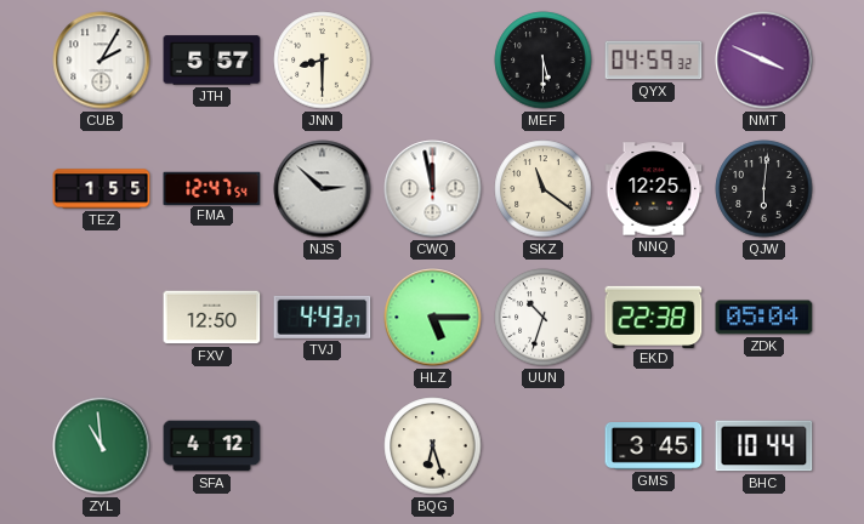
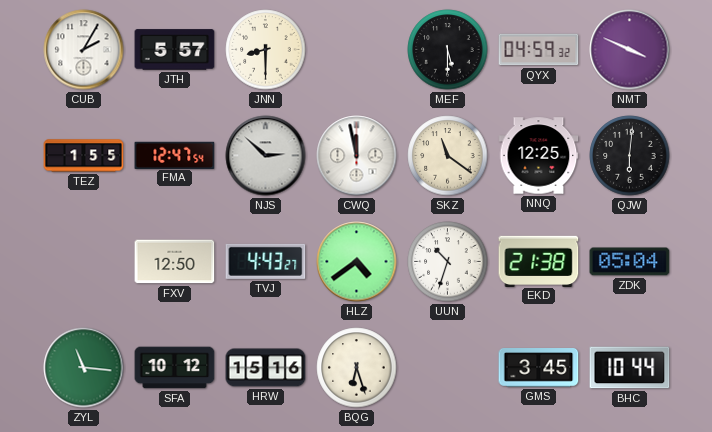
HLZ: 5:15 -> 4:39
EKD: 22:38 -> 21:38
ZYL: 10:59 -> 11:16
SFA: 4:12 -> 10:12
HRW: none -> 15:16
